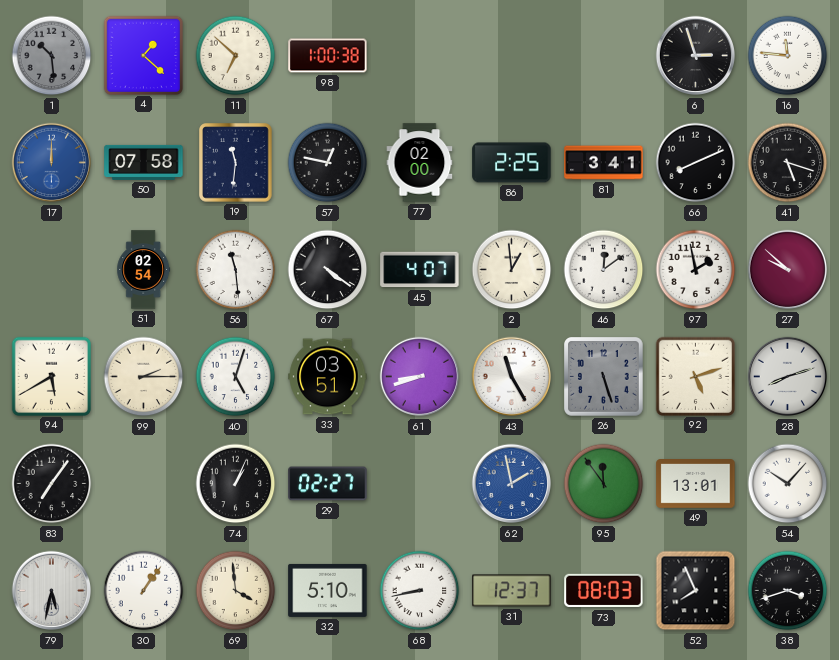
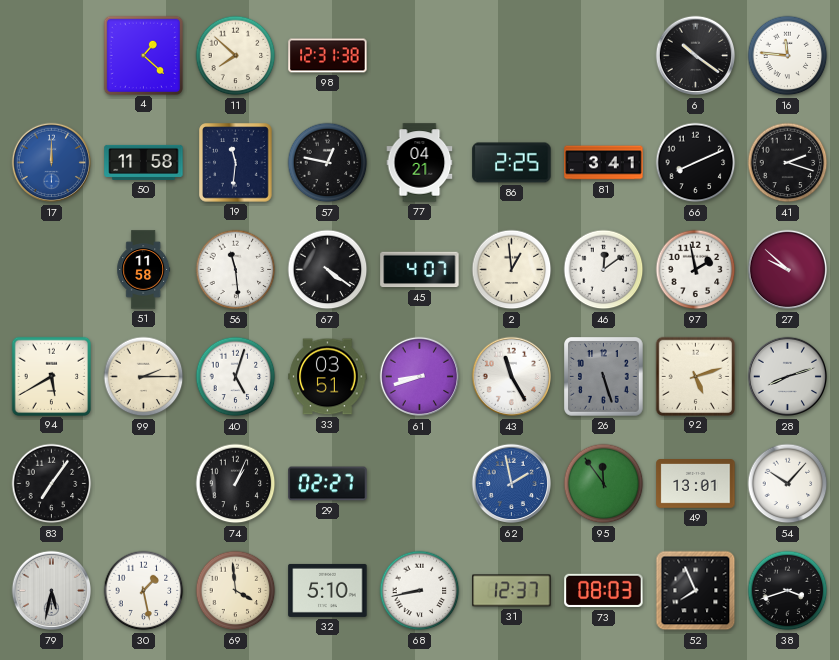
1: 10:29 -> none
11: 6:52 -> 7:52
98: 1:00 -> 12:31
6: 2:57 -> 10:21
50: 07:58 -> 11:58
77: 02:00 -> 04:21
41: 5:18 -> 2:18
51: 02:54 -> 11:58
30: 1:06 -> 1:28
